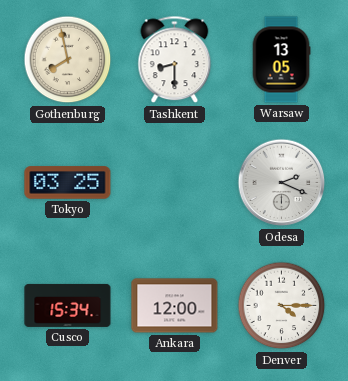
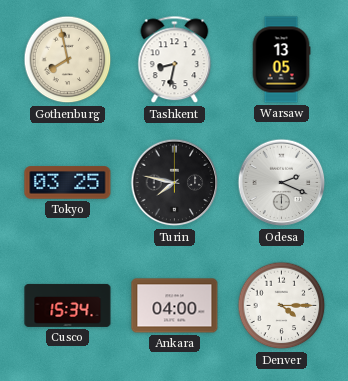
Tashkent: 8:30 -> 8:32
Turin: none -> 7:47
Ankara: 12:00 -> 04:00
